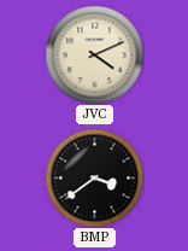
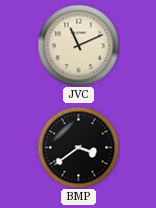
JVC: 4:11 -> 11:11
